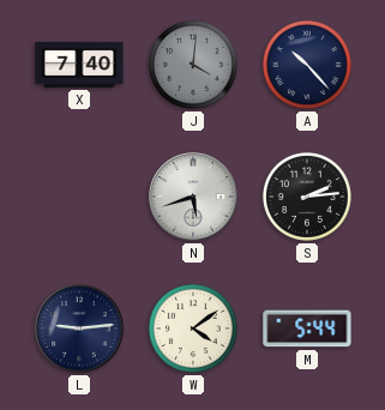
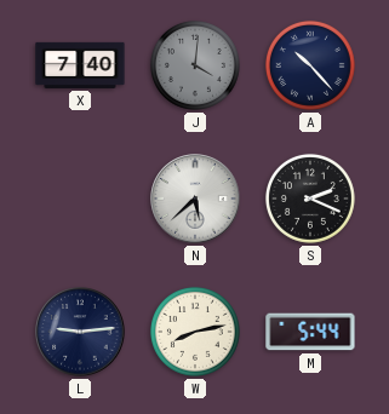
N: 5:42 -> 5:38
S: 2:14 -> 2:19
W: 4:09 -> 8:13
